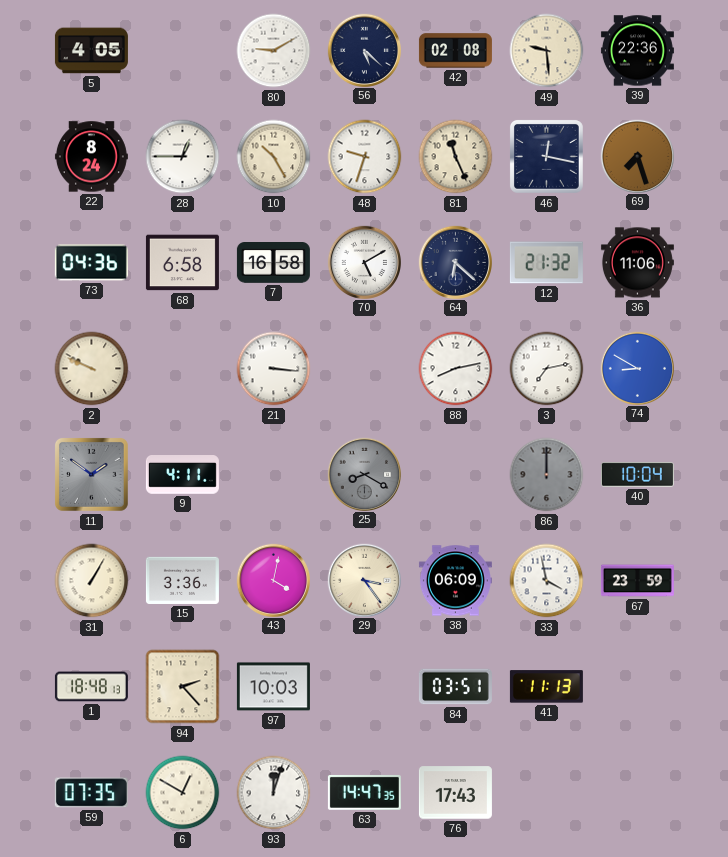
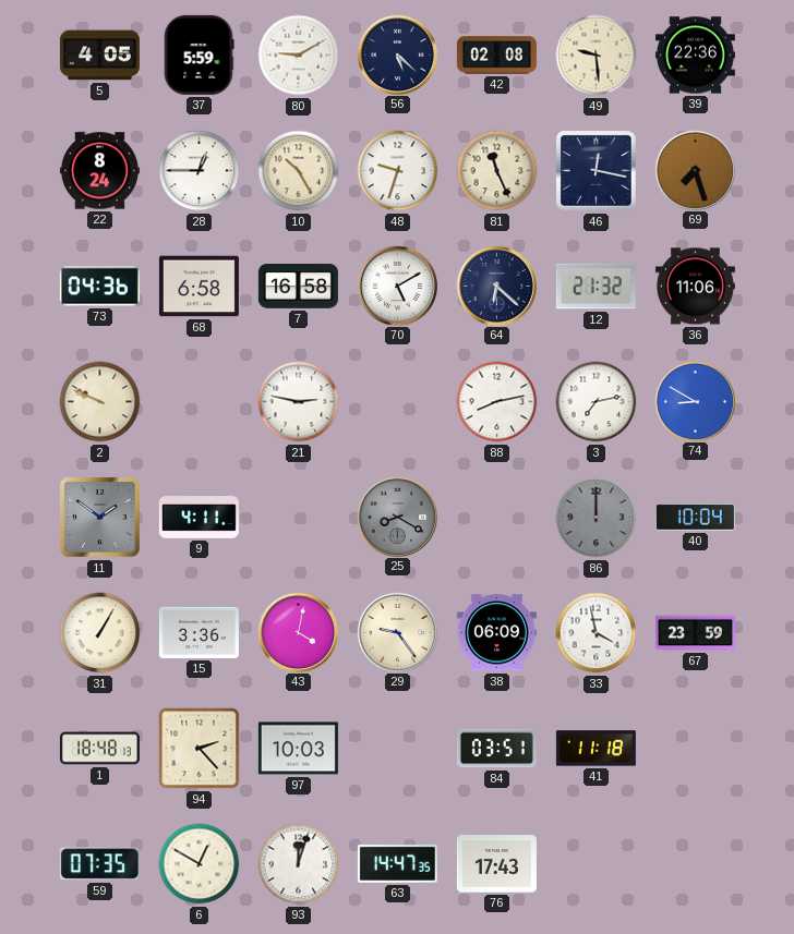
37: none -> 5:59
21: 3:16 -> 2:47
29: 3:24 -> 9:24
41: 11:13 -> 11:18
